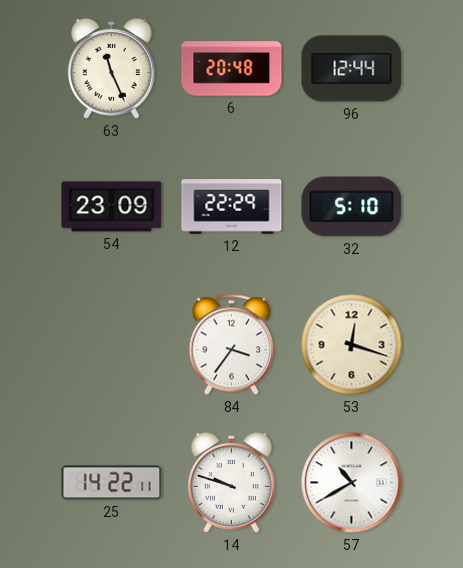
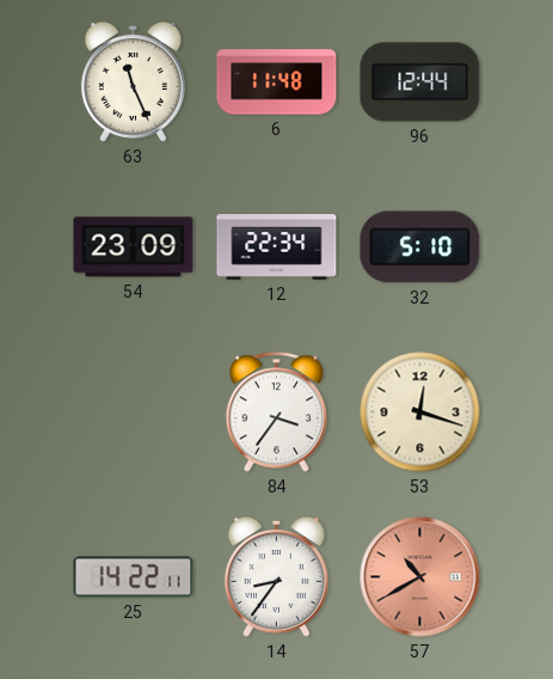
6: 20:48 -> 11:48
12: 22:29 -> 22:34
14: 9:48 -> 8:36
57 dial: white -> salmon
